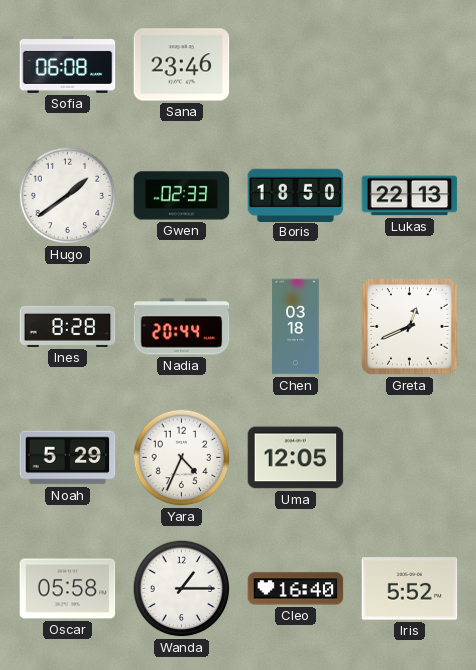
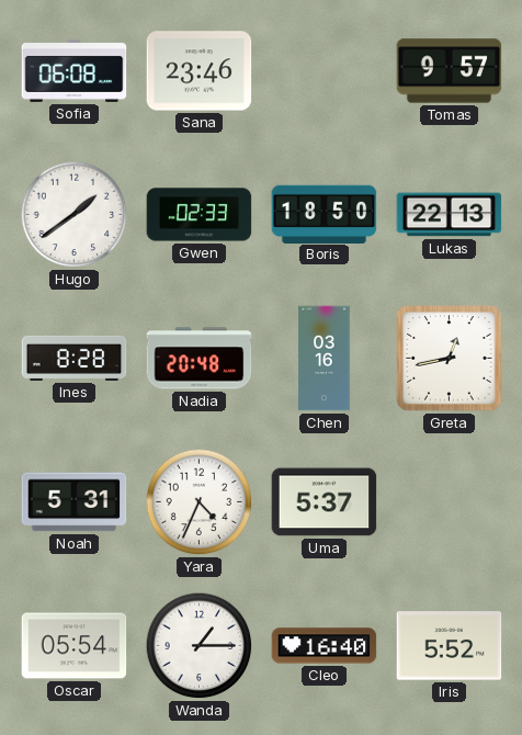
Tomas: none -> 9:57
Nadia: 20:44 -> 20:48
Chen: 03:18 -> 03:16
Greta: 12:41 -> 12:43
Noah: 5:29 -> 5:31
Uma: 12:05 -> 5:37
Oscar: 05:58 -> 05:54
